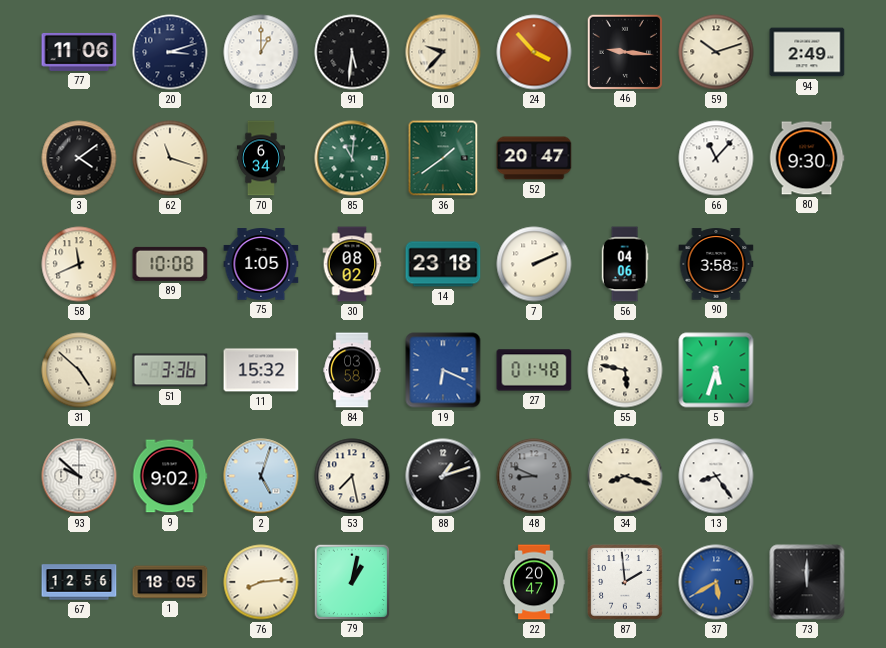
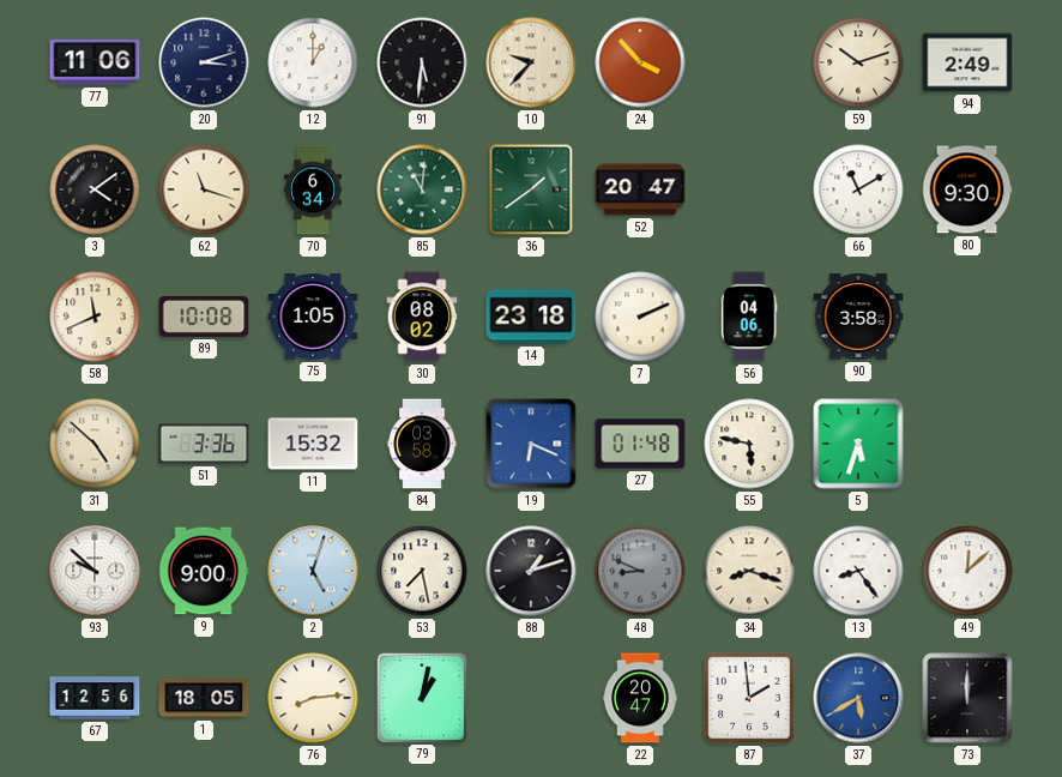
46: 9:16 -> none
66: 11:07 -> 11:10
9: 9:02 -> 9:00
49: none -> 12:08
